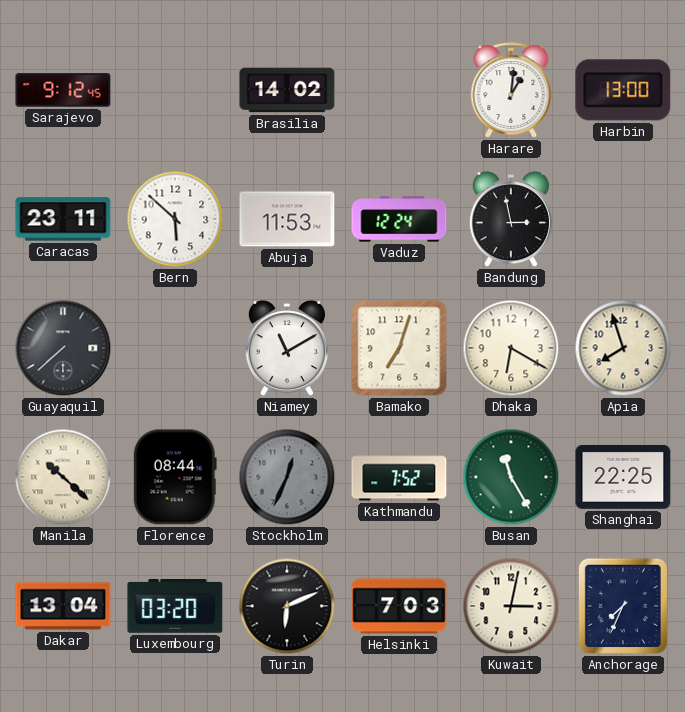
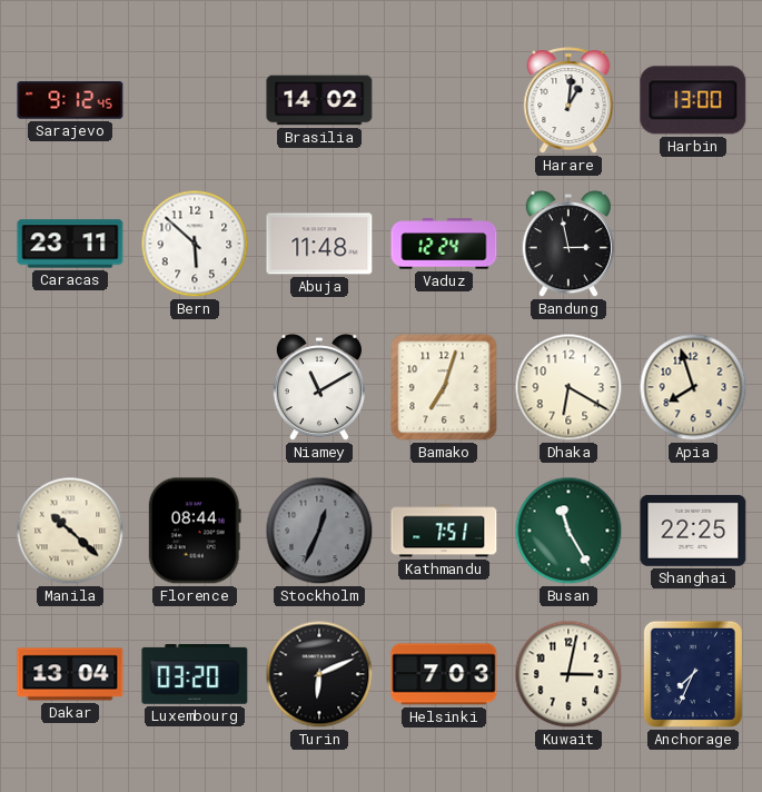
Abuja: 11:53 -> 11:48
Guayaquil: 7:38 -> none
Kathmandu: 7:52 -> 7:51
